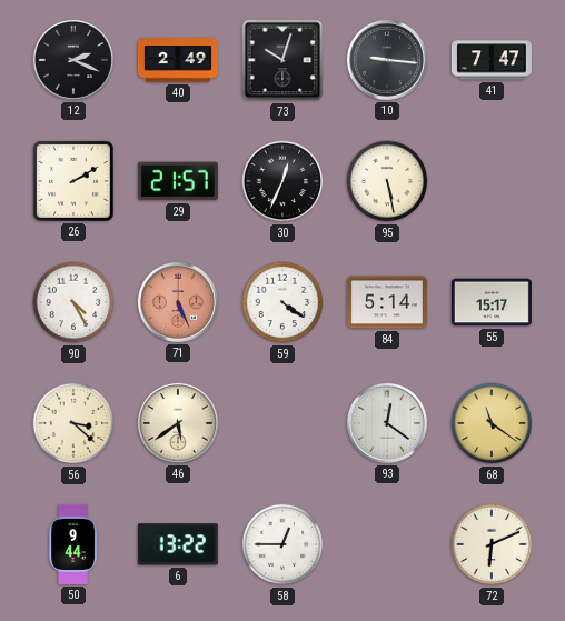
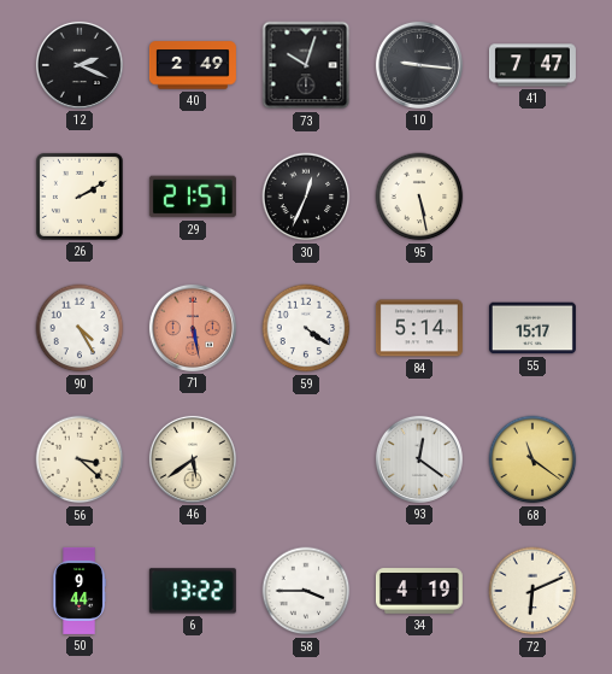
71: 5:26 -> 5:28
58: 12:45 -> 3:45
34: none -> 4:19
